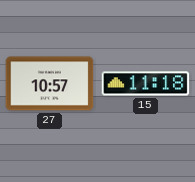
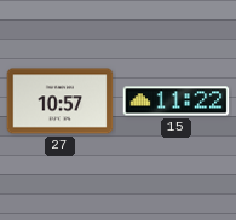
15: 11:18 -> 11:22
